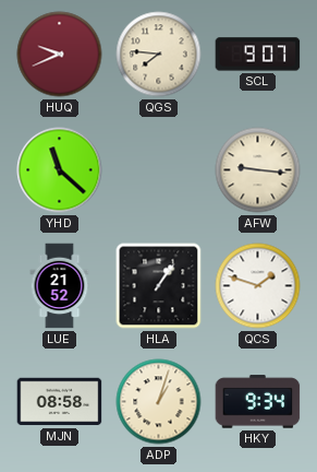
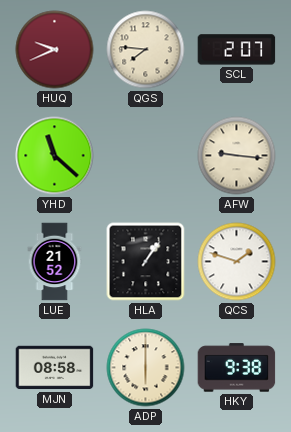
SCL: 9:07 -> 2:07
ADP: 1:03 -> 6:00
HKY: 9:34 -> 9:38
